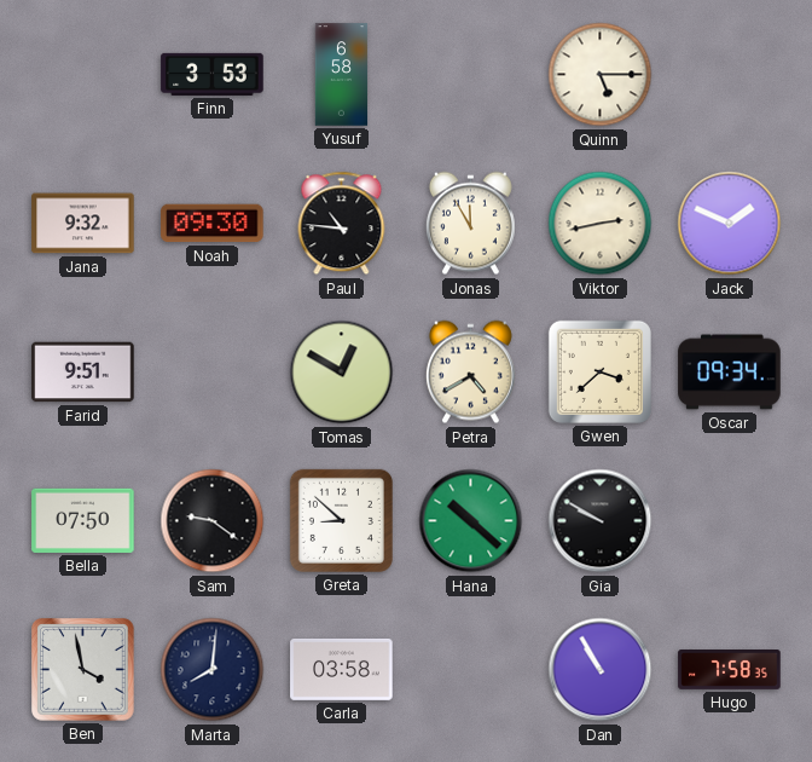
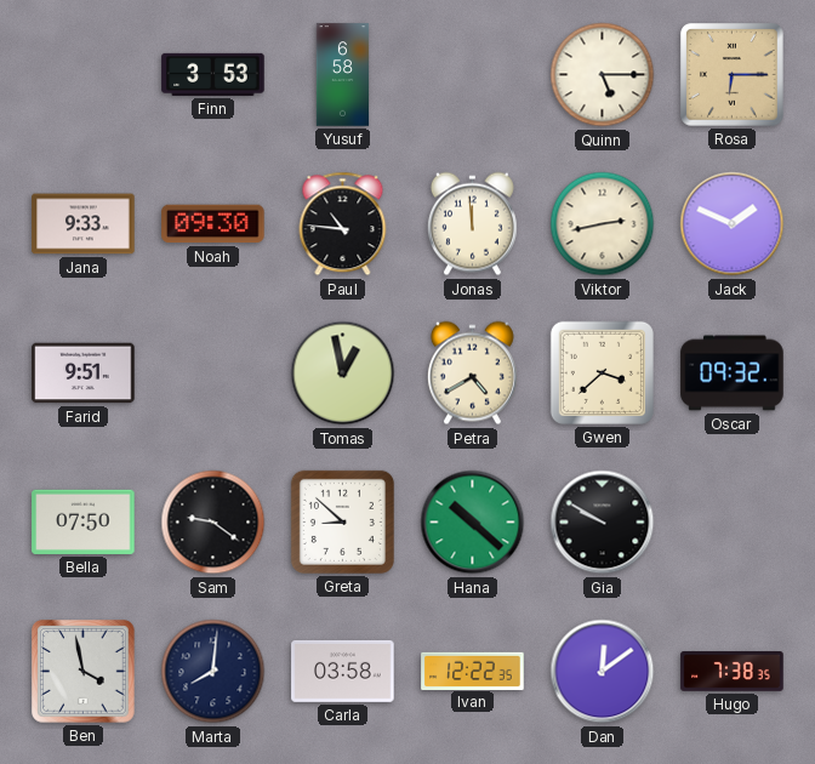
Rosa: none -> 6:15
Jana: 9:32 -> 9:33
Jonas: 11:55 -> 11:59
Tomas: 12:50 -> 12:58
Oscar: 09:34 -> 09:32
Ivan: none -> 12:22
Dan: 10:55 -> 12:09
Hugo: 7:58 -> 7:38
